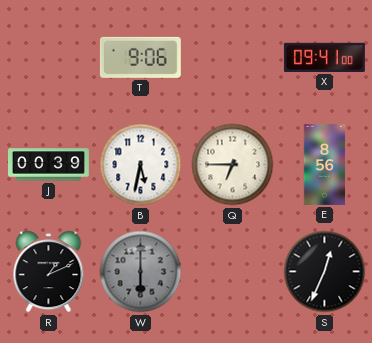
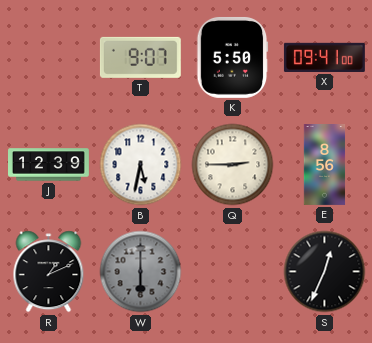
T: 9:06 -> 9:07
K: none -> 5:50
J: 00:39 -> 12:39
Q: 6:45 -> 2:45
